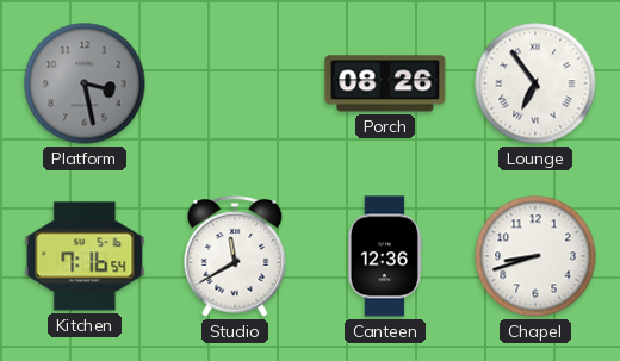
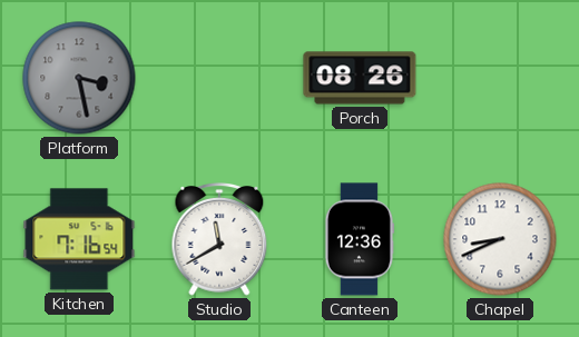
Lounge: 6:54 -> none
Chapel: 8:42 -> 8:41
